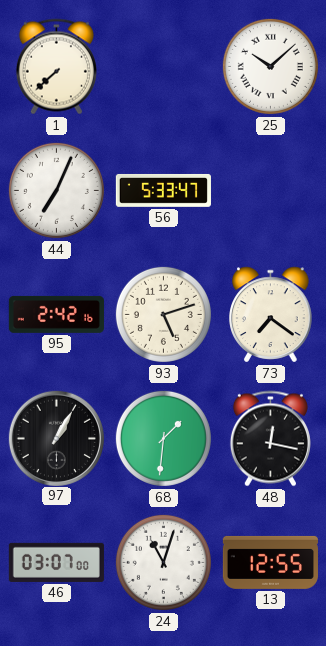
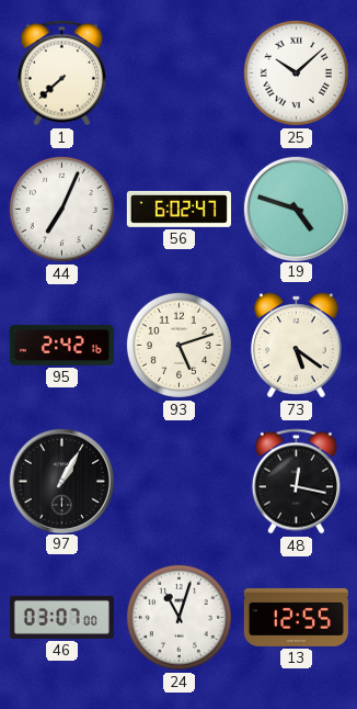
56: 5:33 -> 6:02
19: none -> 4:48
73: 7:21 -> 5:21
68: 1:31 -> none
